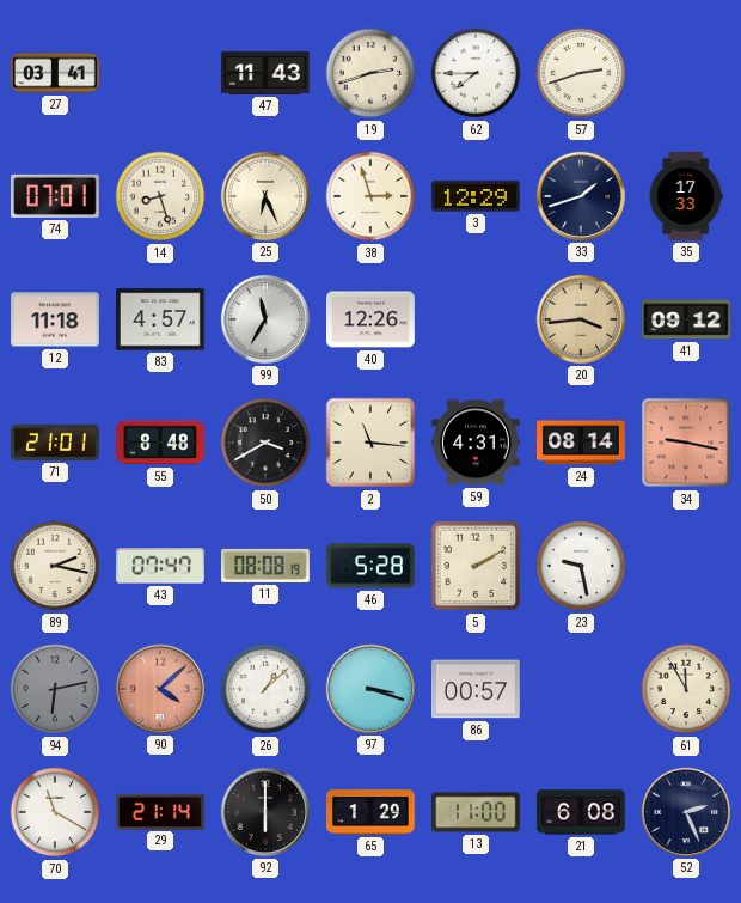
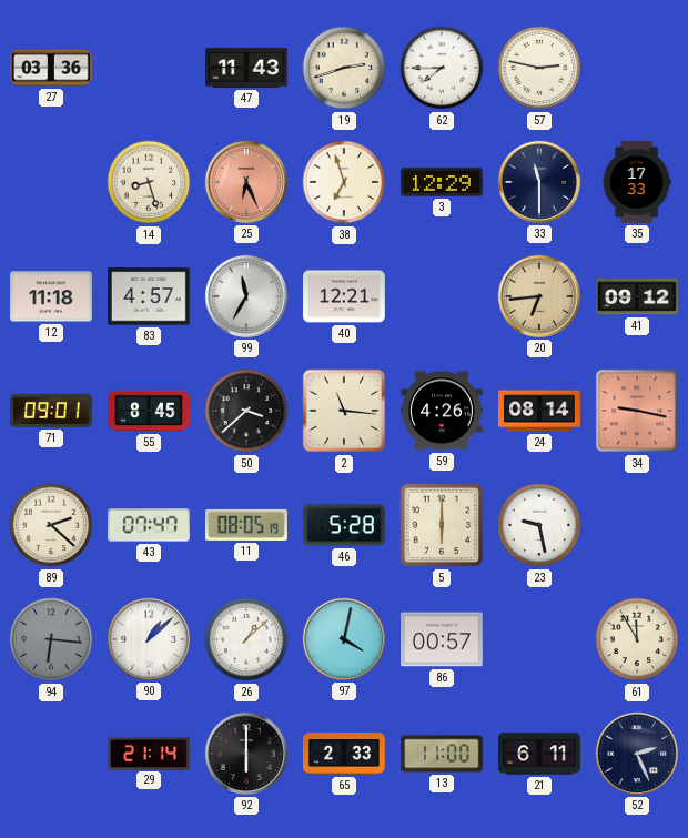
27: 03:41 -> 03:36
57: 2:42 -> 2:47
74: 07:01 -> none
25 dial: cream -> salmon
38: 2:57 -> 6:57
33: 1:42 -> 11:30
40: 12:26 -> 12:21
20: 3:44 -> 6:44
71: 21:01 -> 09:01
55: 8:48 -> 8:45
50: 3:40 -> 3:38
59: 4:31 -> 4:26
89: 2:17 -> 2:22
11: 08:08 -> 08:05
5: 2:10 -> 6:00
94: 6:13 -> 6:16
90: 4:08 -> 1:08
90 dial: salmon -> white
97: 3:18 -> 4:02
70: 11:20 -> none
65: 1:29 -> 2:33
21: 6:08 -> 6:11
